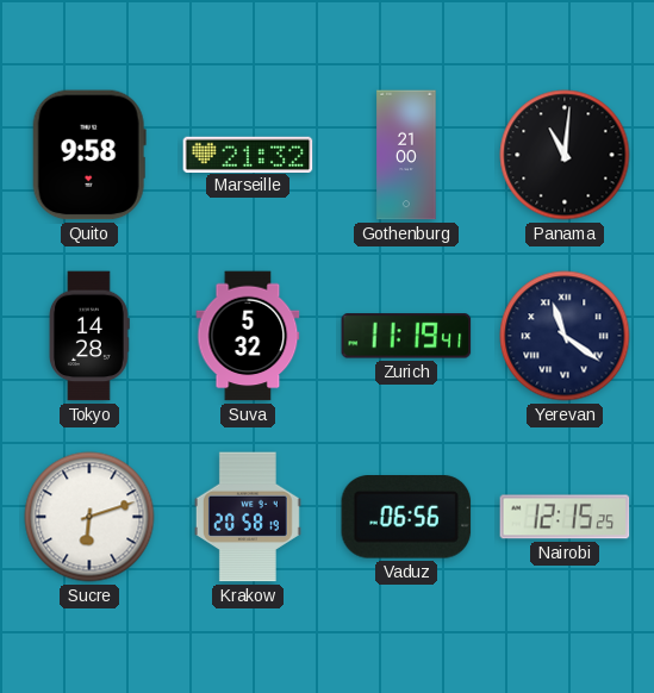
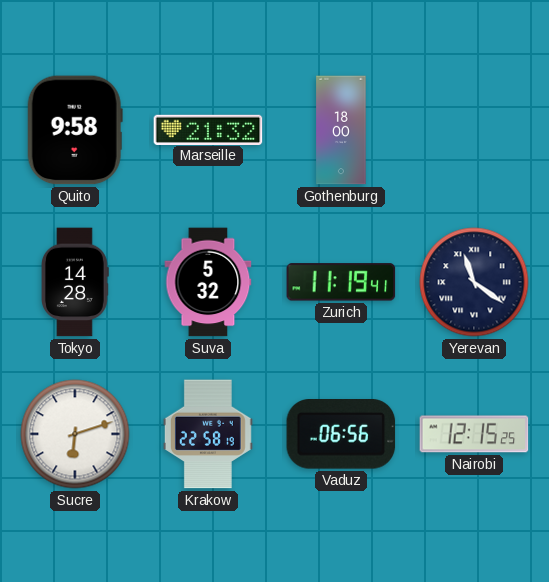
Gothenburg: 21:00 -> 18:00
Panama: 11:01 -> none
Krakow: 20:58 -> 22:58
